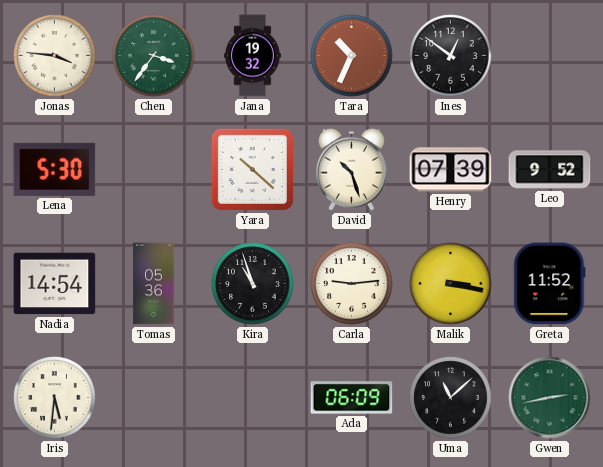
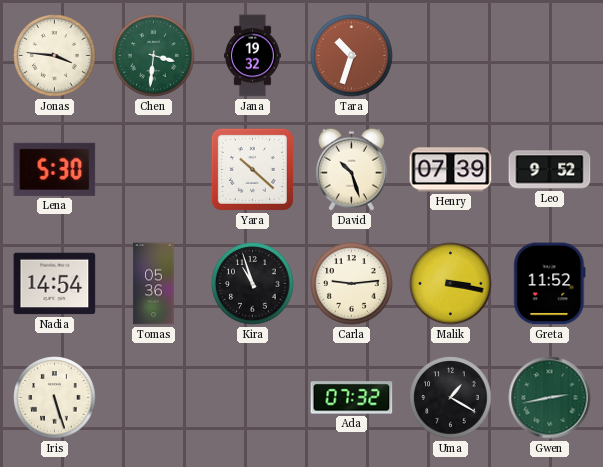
Chen: 3:36 -> 3:31
Tara: 10:34 -> 10:33
Ines: 12:51 -> none
Iris: 5:31 -> 5:27
Ada: 06:09 -> 07:32
Uma: 11:08 -> 1:20
